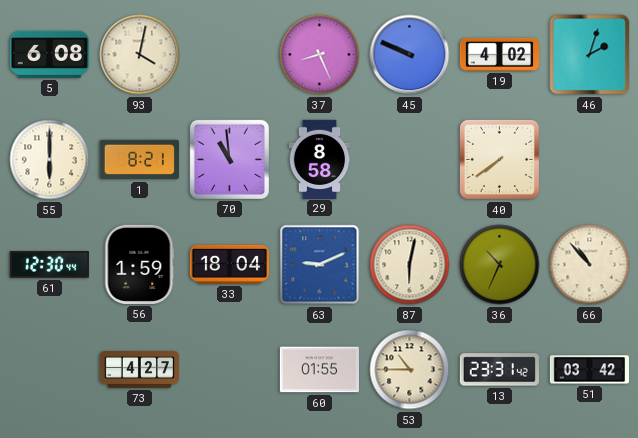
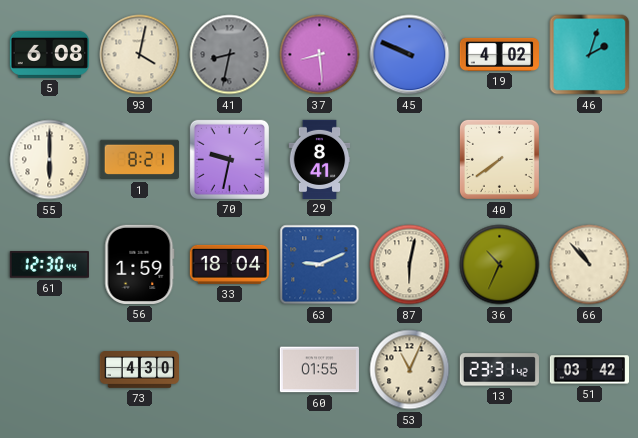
41: none -> 8:32
37: 8:26 -> 8:29
70: 10:59 -> 9:32
29: 8:58 -> 8:41
73: 4:27 -> 4:30
53: 10:45 -> 11:04
